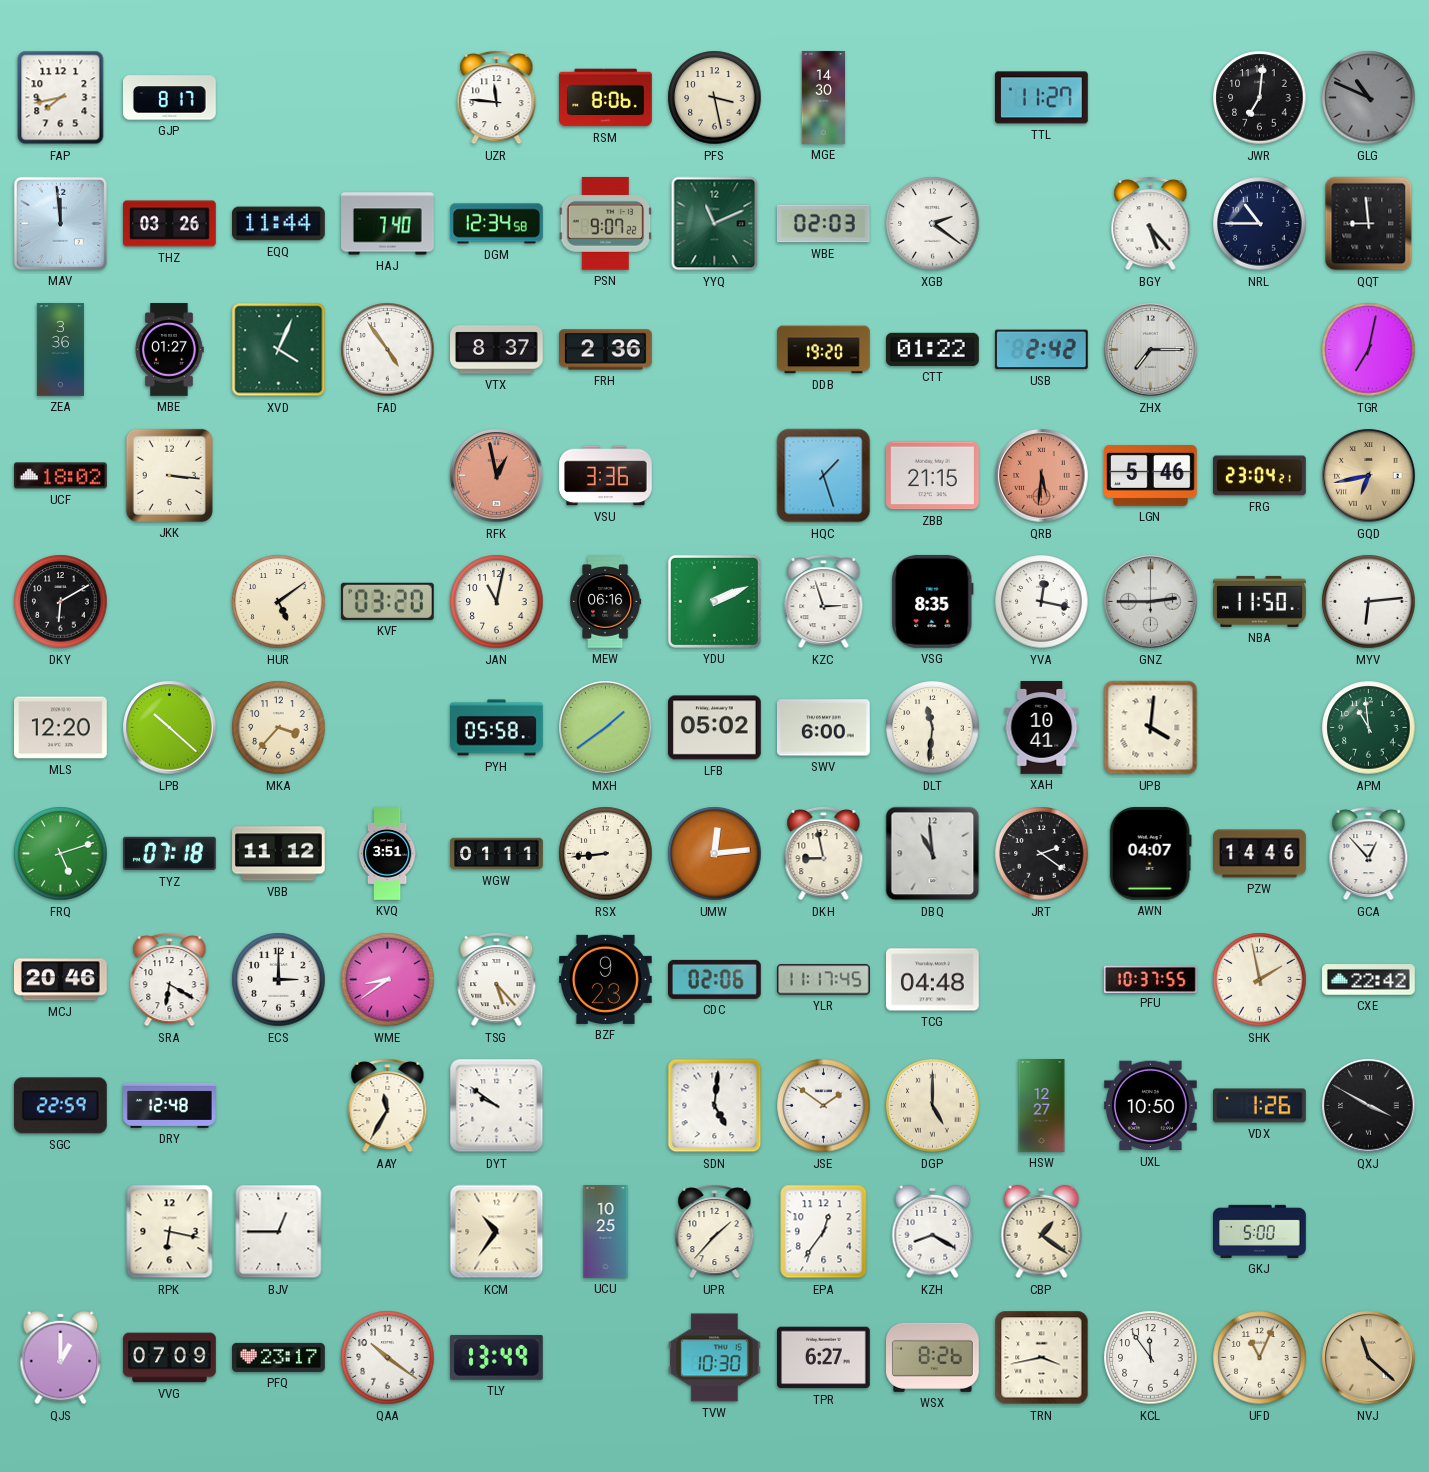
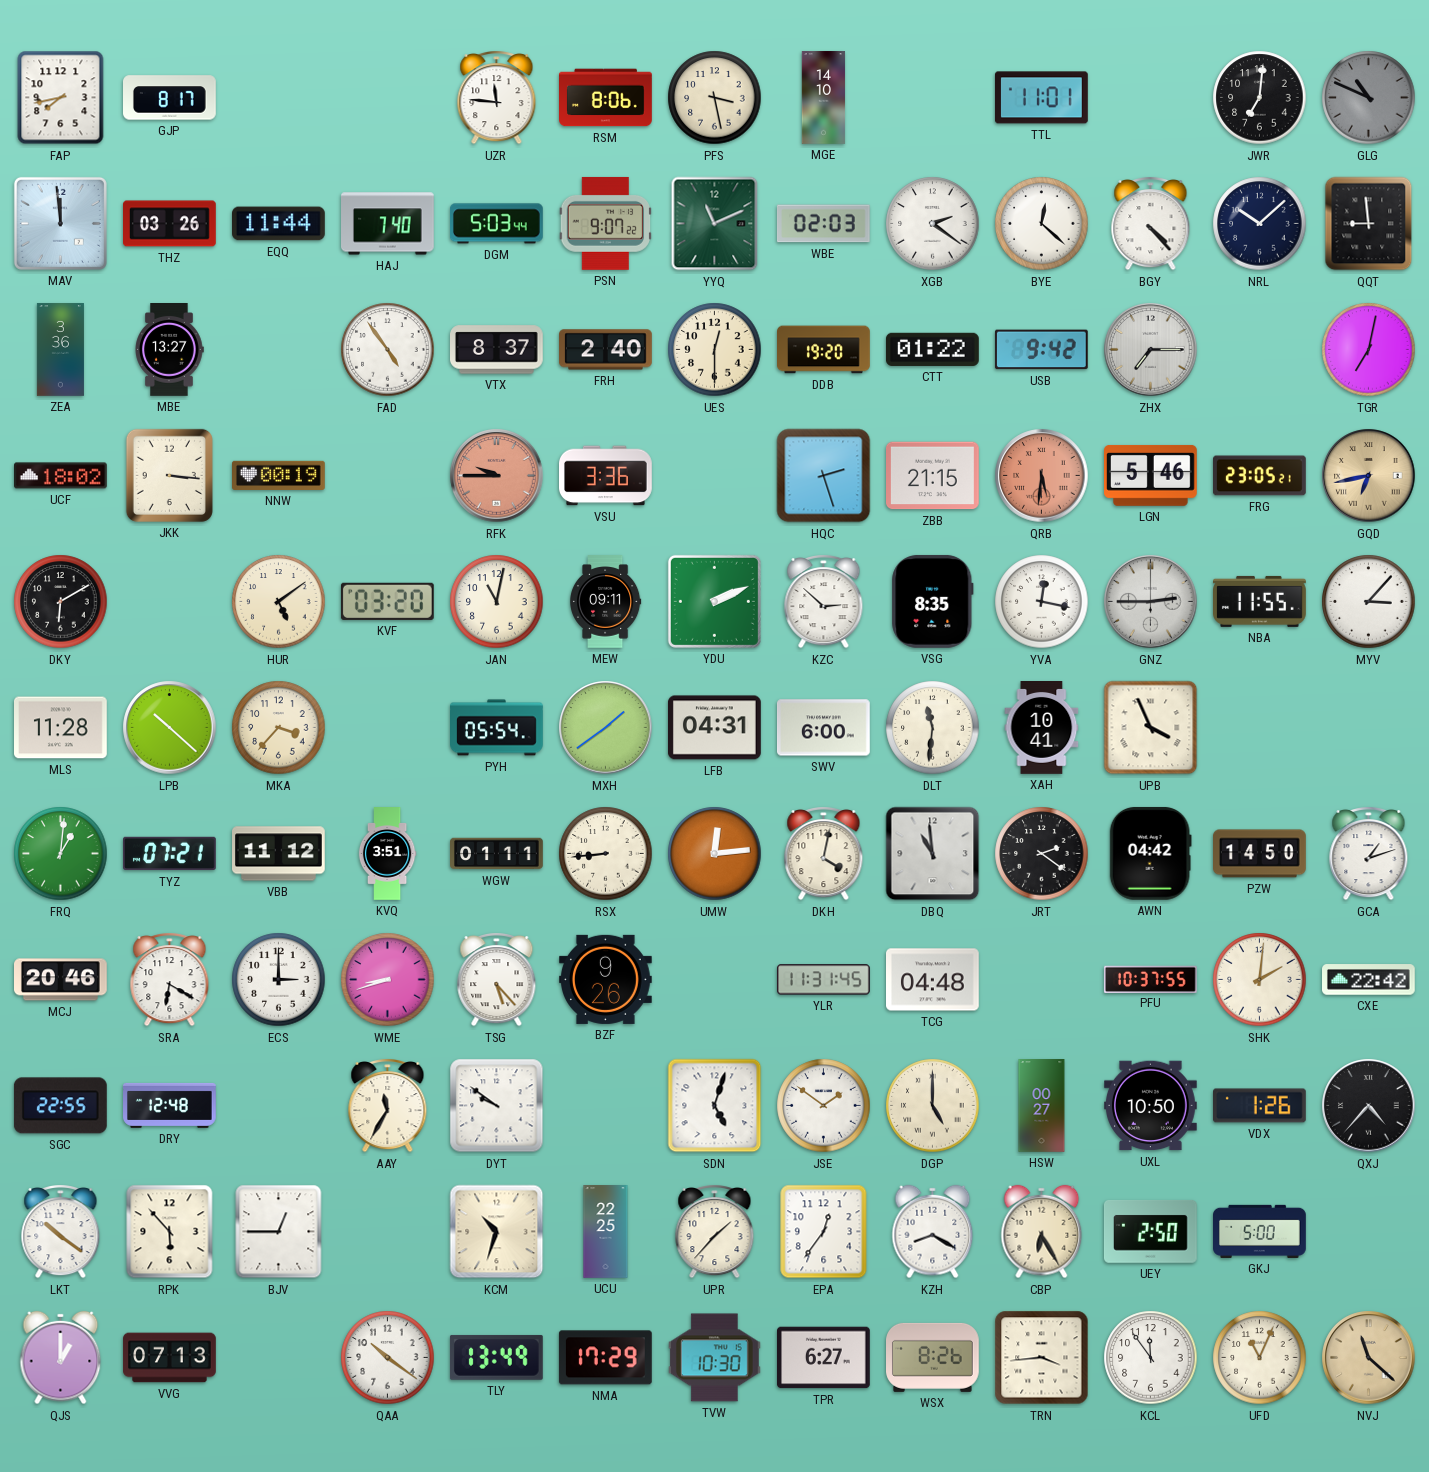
MGE: 14:30 -> 14:10
TTL: 11:27 -> 11:01
DGM: 12:34 -> 5:03
BYE: none -> 12:22
BGY: 5:23 -> 4:23
NRL: 10:45 -> 10:08
MBE: 01:27 -> 13:27
XVD: 4:04 -> none
FRH: 2:36 -> 2:40
UES: none -> 12:30
USB: 2:42 -> 9:42
NNW: none -> 00:19
RFK: 12:58 -> 9:45
HQC: 1:27 -> 2:27
FRG: 23:04 -> 23:05
MEW: 06:16 -> 09:11
KZC: 2:57 -> 2:52
NBA: 11:50 -> 11:55
MYV: 6:14 -> 3:07
MLS: 12:20 -> 11:28
PYH: 05:58 -> 05:54
LFB: 05:02 -> 04:31
UPB: 4:01 -> 3:56
APM: 10:59 -> none
FRQ: 5:12 -> 1:01
TYZ: 07:18 -> 07:21
DKH: 8:58 -> 4:02
AWN: 04:07 -> 04:42
PZW: 14:46 -> 14:50
GCA: 12:53 -> 1:12
WME: 8:39 -> 8:42
BZF: 9:23 -> 9:26
CDC: 02:06 -> none
YLR: 11:17 -> 11:31
SHK: 1:58 -> 2:01
SGC: 22:59 -> 22:55
SDN: 5:01 -> 5:03
HSW: 12:27 -> 00:27
QXJ: 3:50 -> 4:37
LKT: none -> 10:21
RPK: 6:17 -> 5:53
KCM: 10:36 -> 10:33
UCU: 10:25 -> 22:25
CBP: 1:21 -> 6:25
UEY: none -> 2:50
VVG: 07:09 -> 07:13
PFQ: 23:17 -> none
NMA: none -> 17:29
TRN: 3:43 -> 3:44
